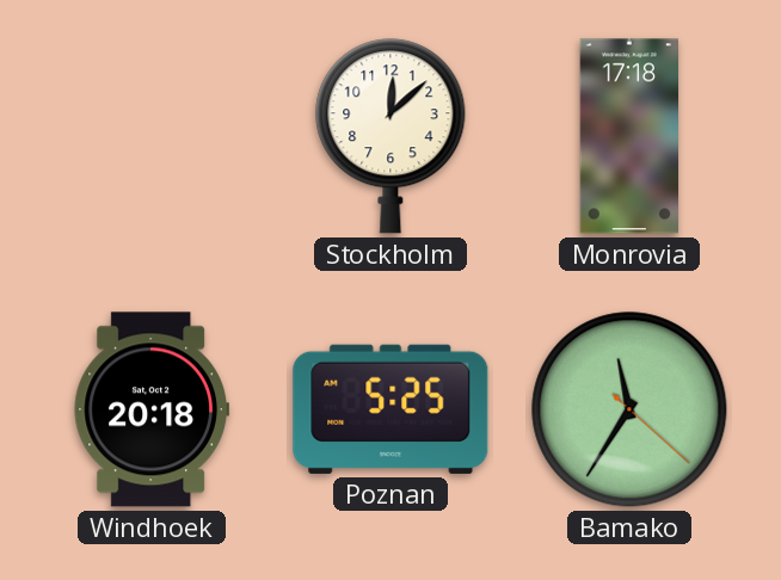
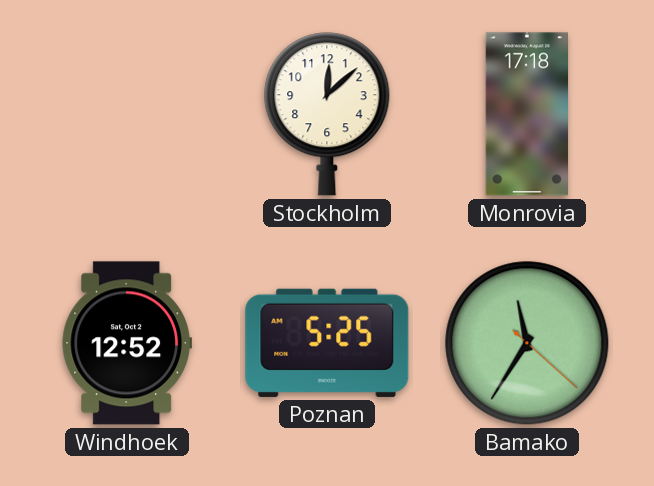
Windhoek: 20:18 -> 12:52
